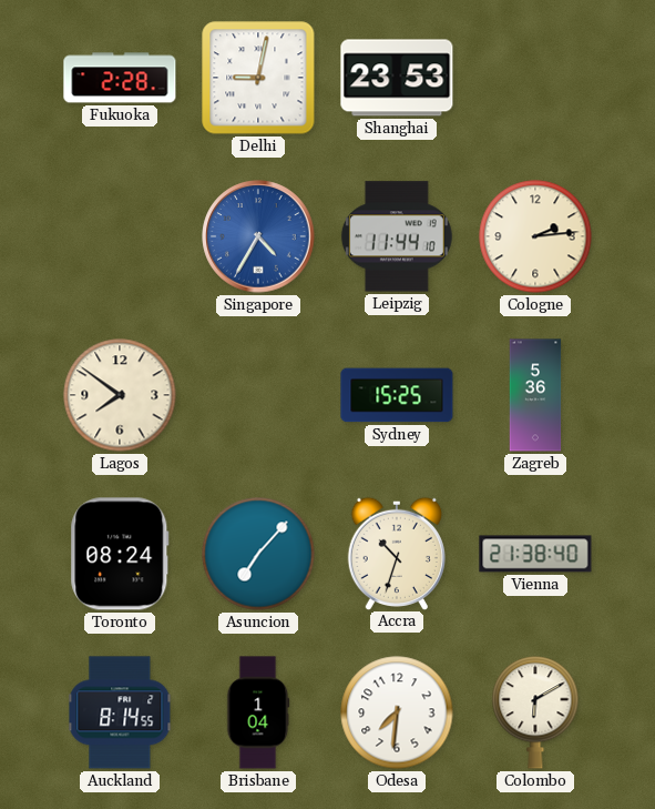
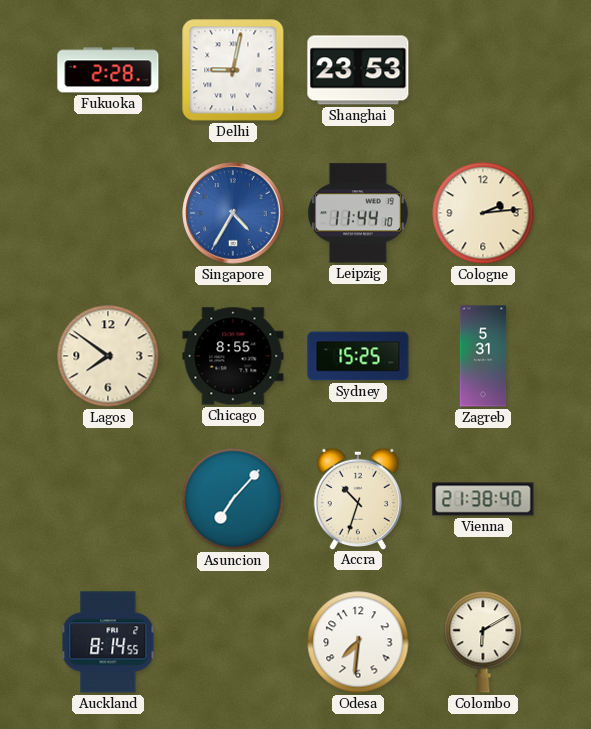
Chicago: none -> 8:55
Zagreb: 5:36 -> 5:31
Toronto: 08:24 -> none
Brisbane: 1:04 -> none
